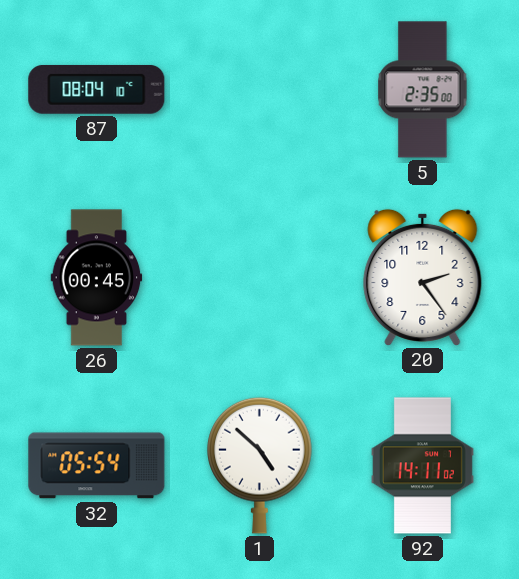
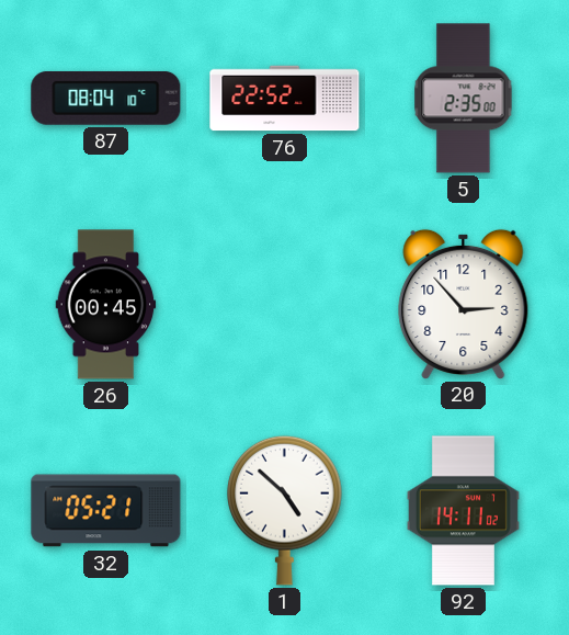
76: none -> 22:52
20: 2:24 -> 2:53
32: 05:54 -> 05:21
